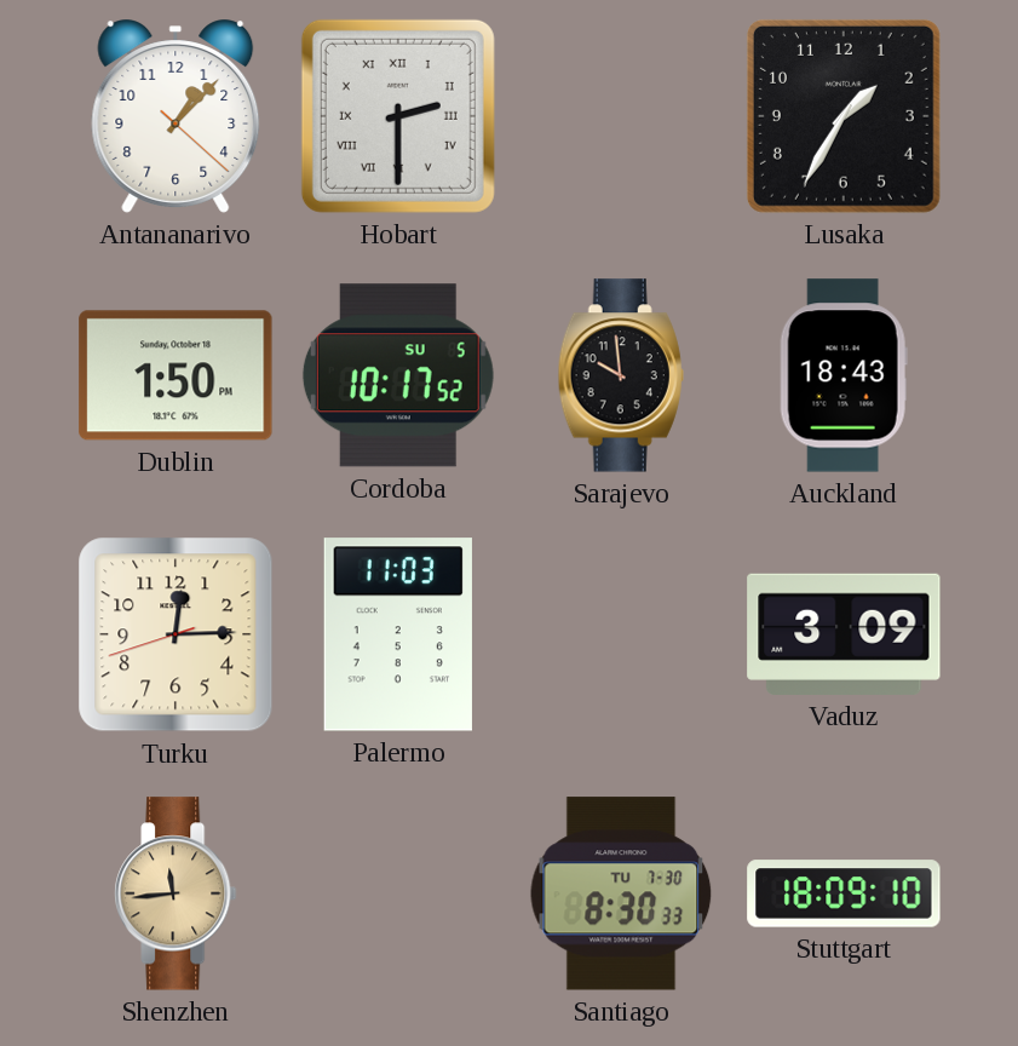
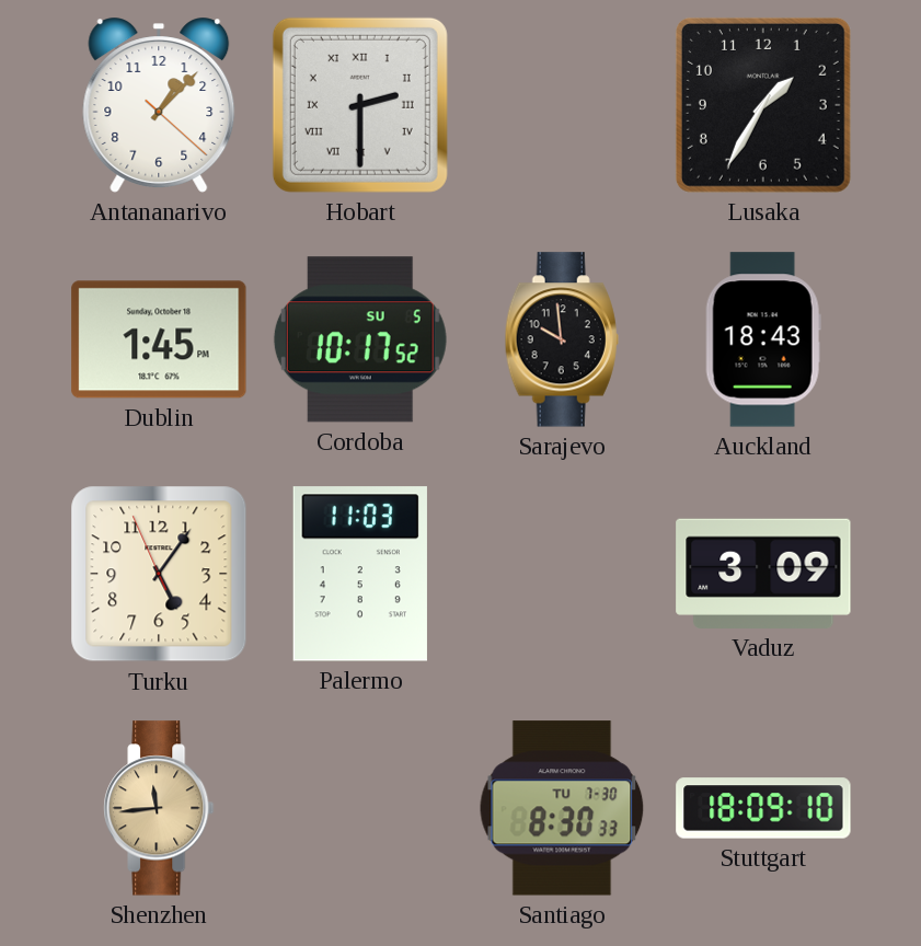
Dublin: 1:50 -> 1:45
Turku: 12:14 -> 5:05
